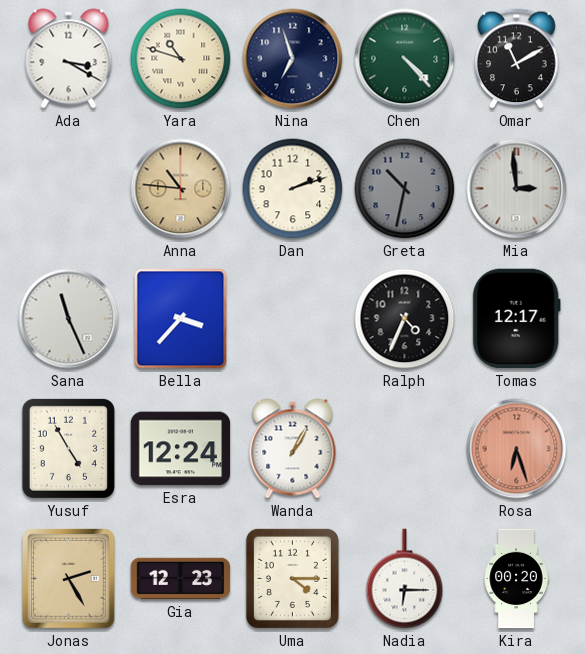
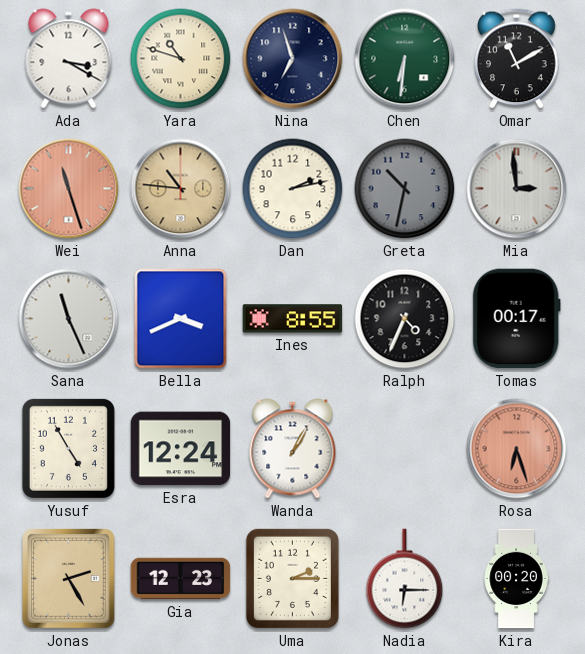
Chen: 4:23 -> 6:31
Wei: none -> 11:27
Dan: 2:12 -> 2:13
Bella: 3:37 -> 3:41
Ines: none -> 8:55
Tomas: 12:17 -> 00:17
Uma: 4:15 -> 2:15
